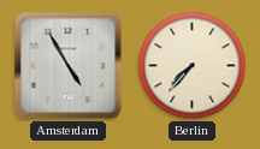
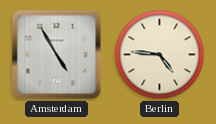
Berlin: 7:37 -> 4:46
